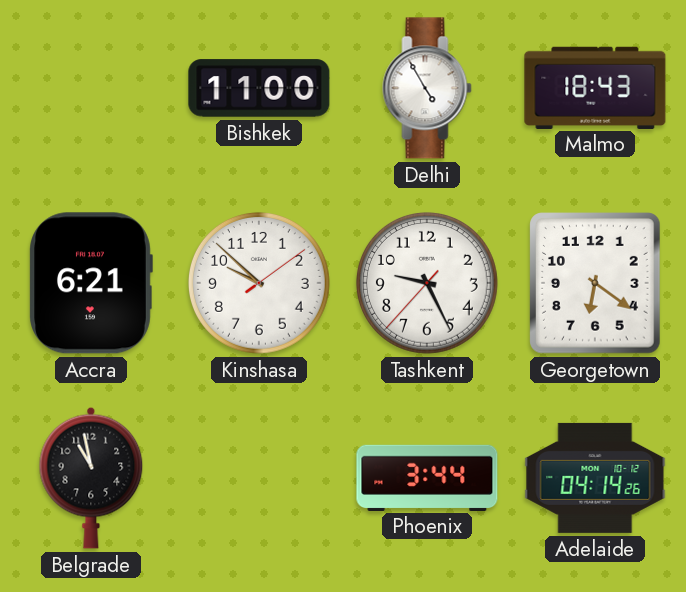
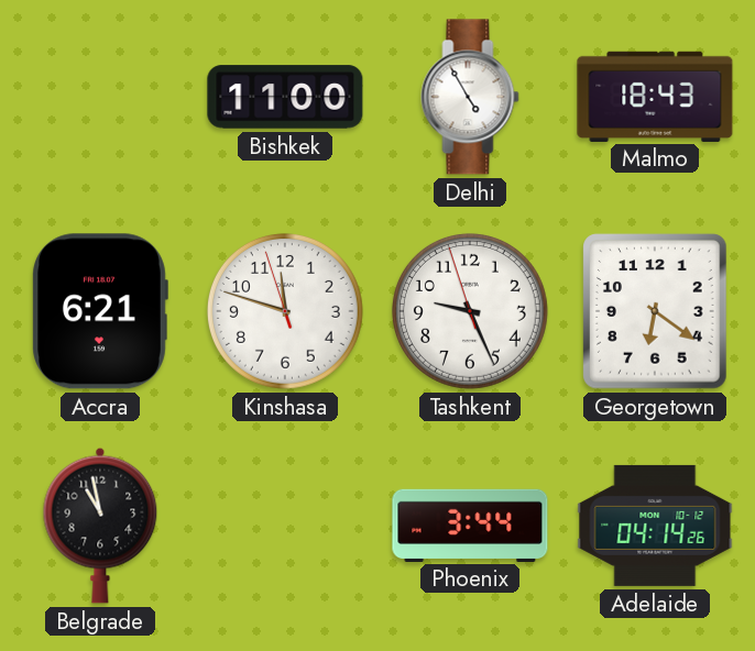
Kinshasa: 9:52 -> 11:47
Tashkent: 9:25:37 -> 9:25:57
